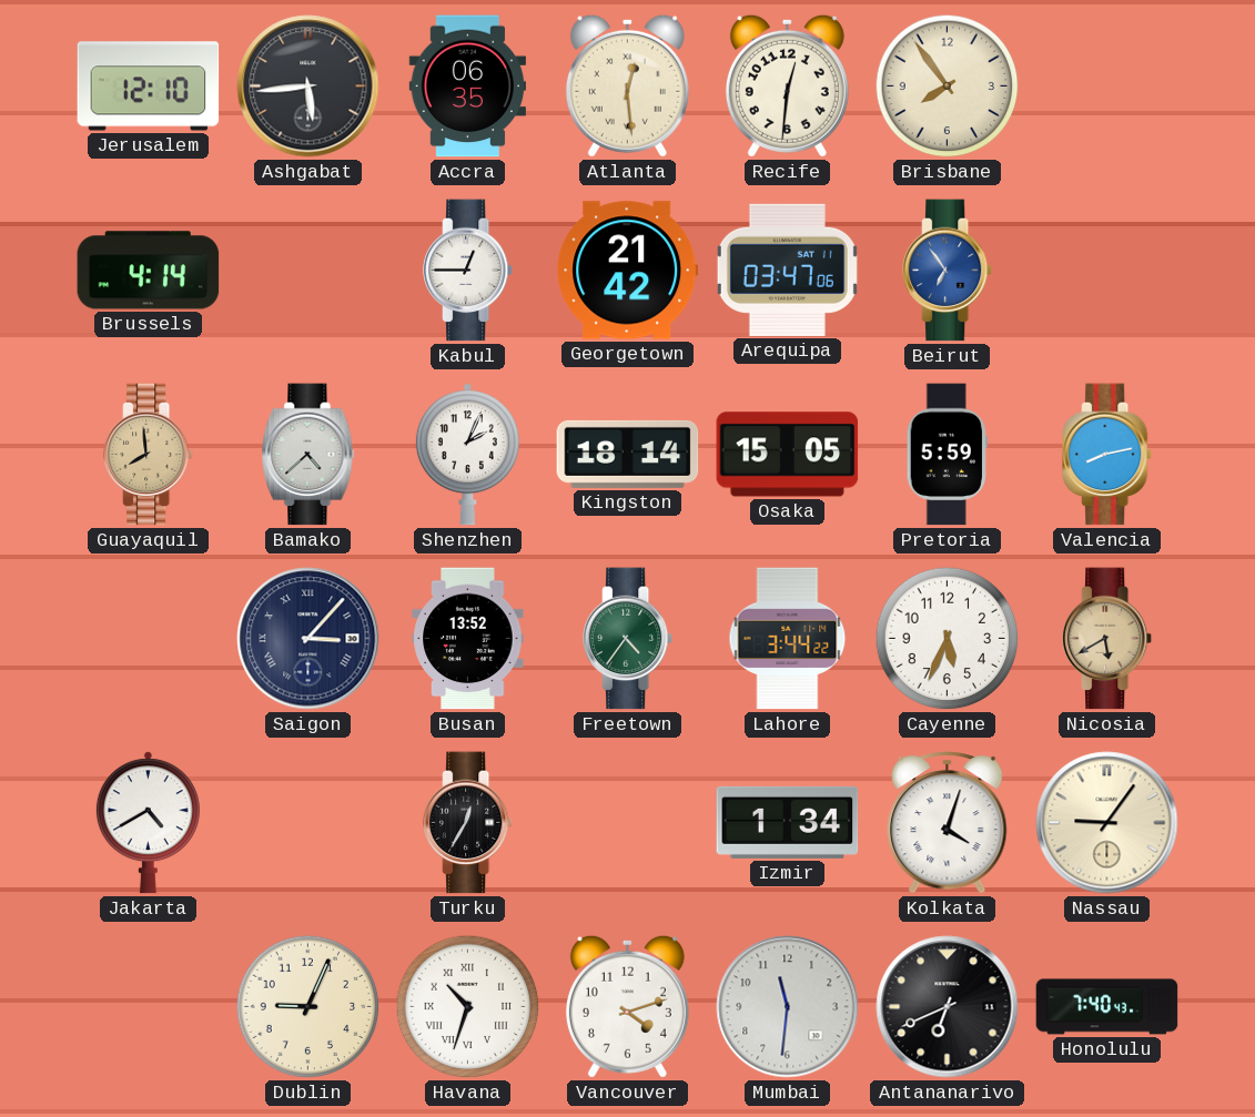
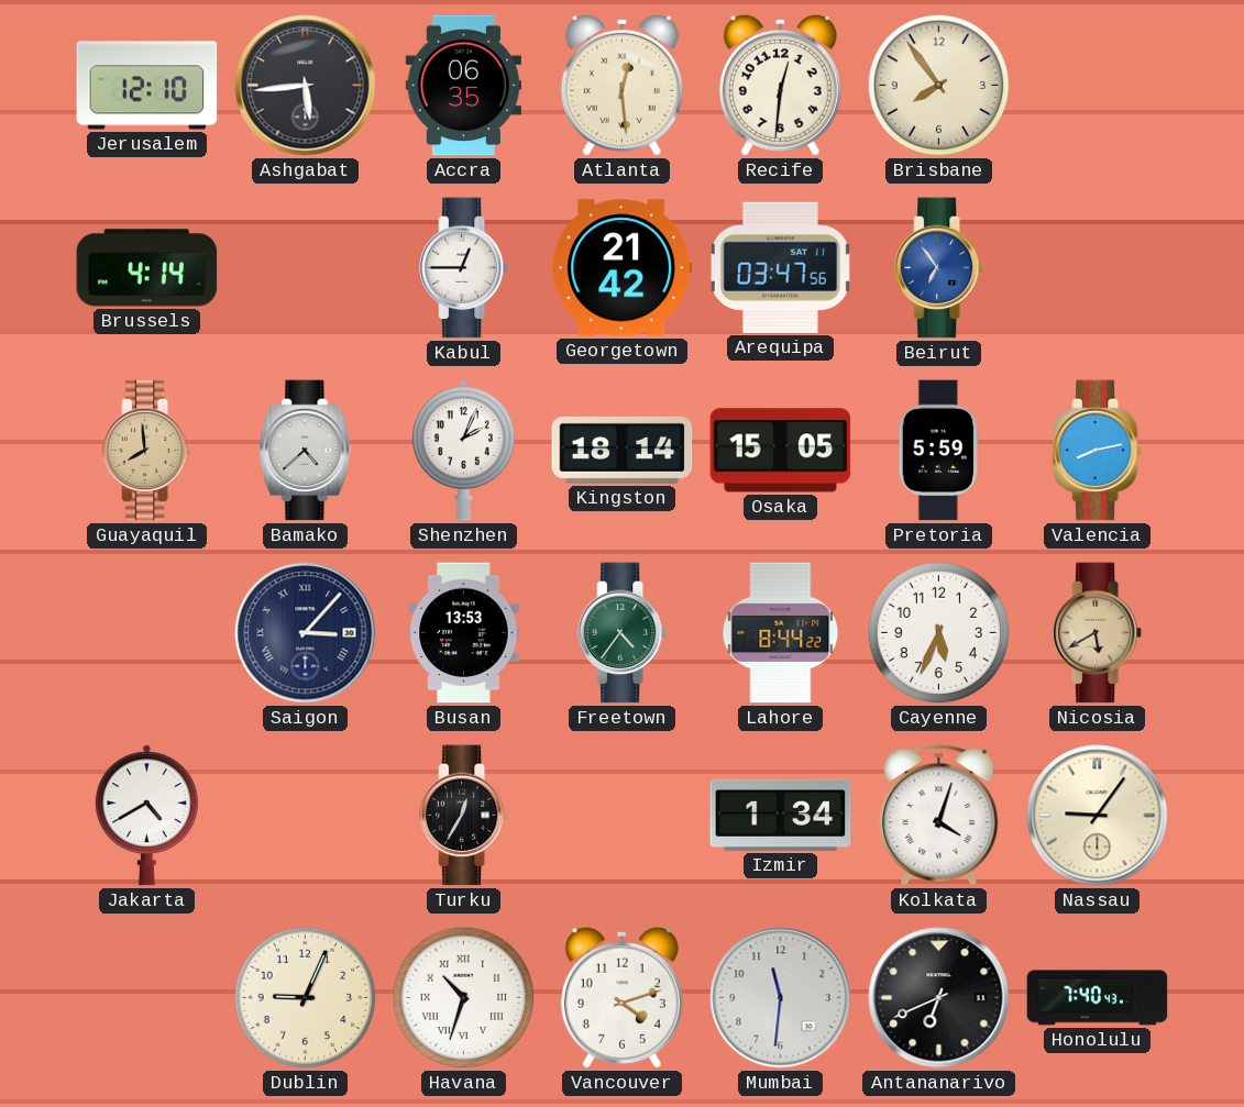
Arequipa: 03:47:06 -> 03:47:56
Busan: 13:52 -> 13:53
Lahore: 3:44 -> 8:44
